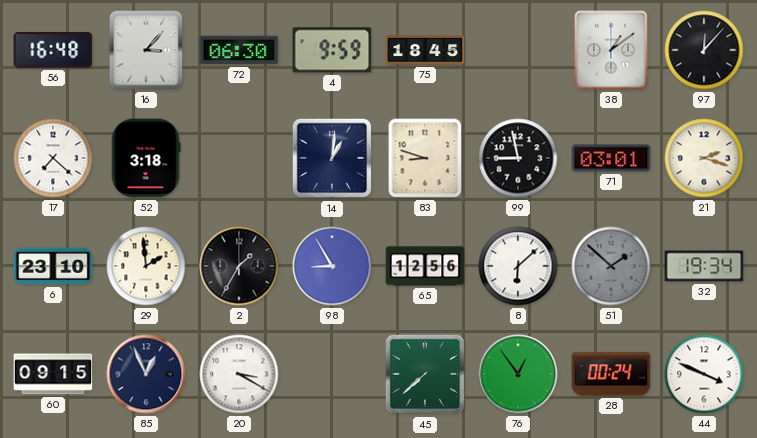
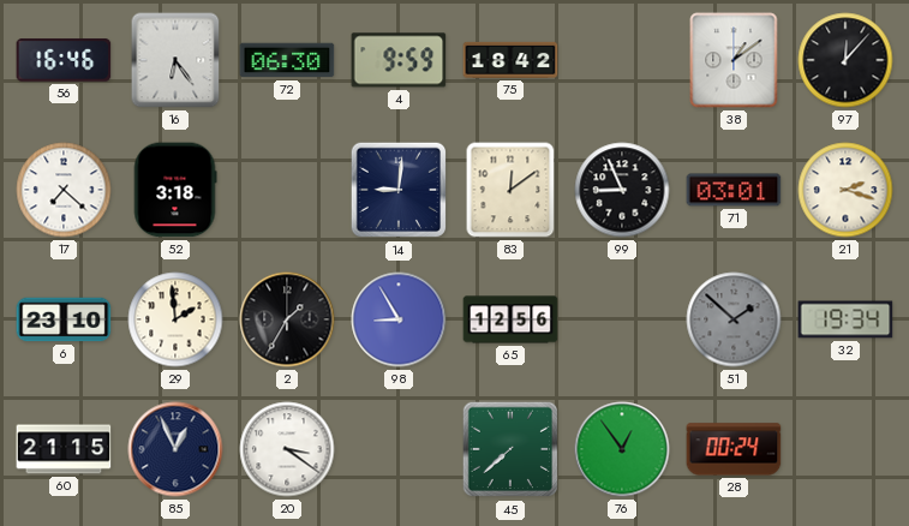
56: 16:48 -> 16:46
16: 3:07 -> 6:24
75: 18:45 -> 18:42
14: 1:01 -> 9:01
83: 8:48 -> 12:09
99: 8:58 -> 8:56
8: 6:08 -> none
60: 09:15 -> 21:15
20: 3:20 -> 3:21
44: 3:49 -> none
